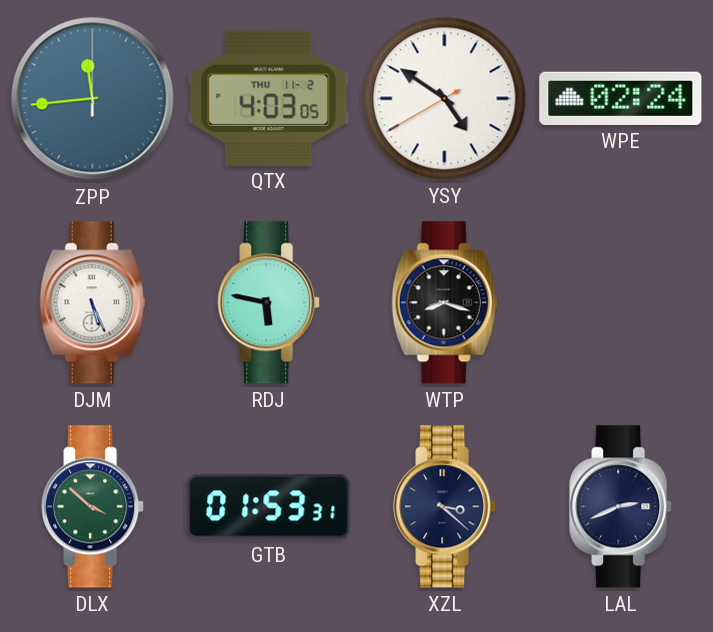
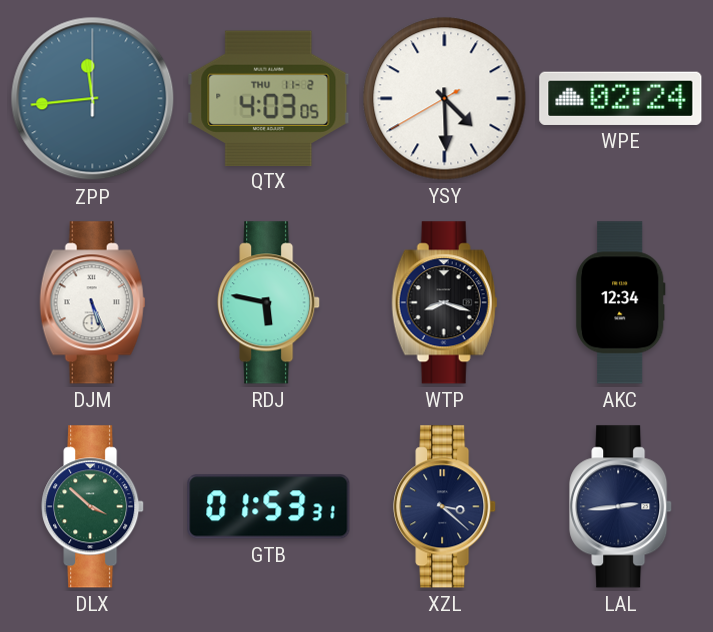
YSY: 4:50 -> 4:29
AKC: none -> 12:34
LAL: 2:41 -> 2:44
